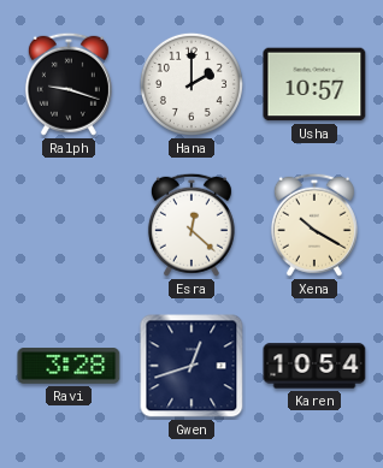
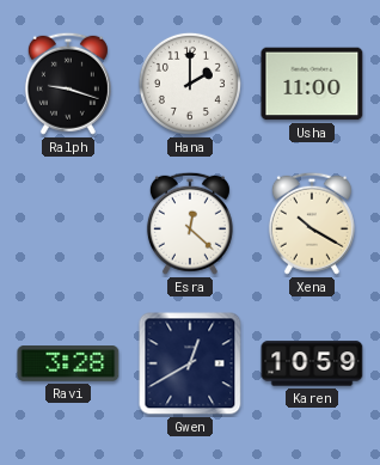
Usha: 10:57 -> 11:00
Gwen: 12:42 -> 12:40
Karen: 10:54 -> 10:59
